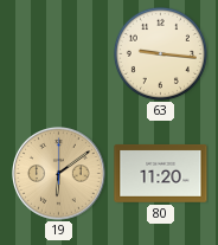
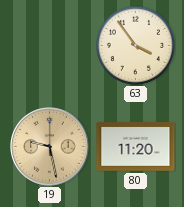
63: 9:16 -> 3:54
19: 6:09 -> 9:28
